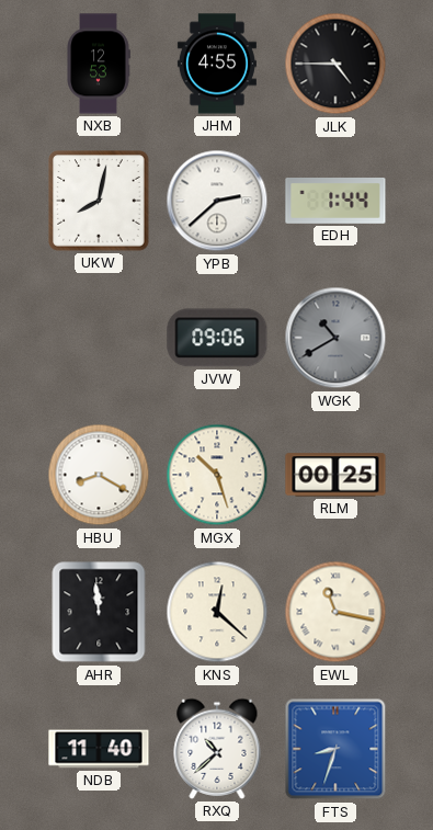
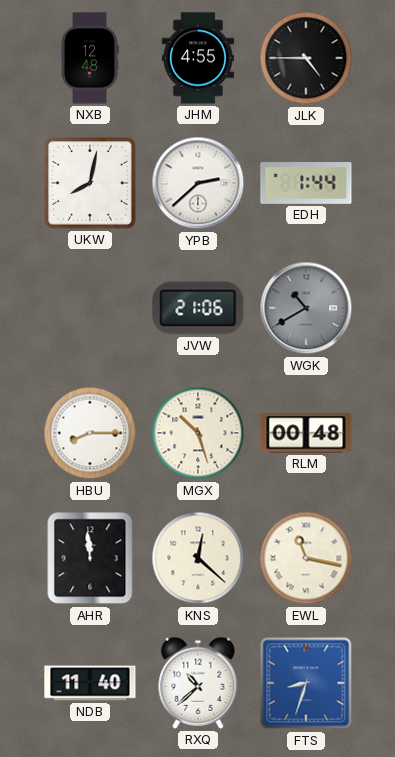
NXB: 12:53 -> 12:48
JVW: 09:06 -> 21:06
HBU: 8:20 -> 8:15
RLM: 00:25 -> 00:48
